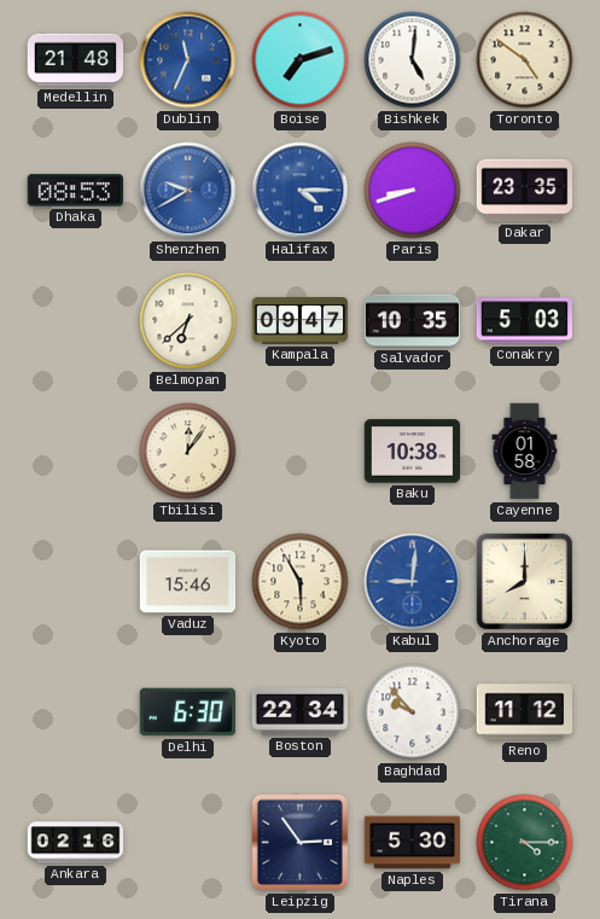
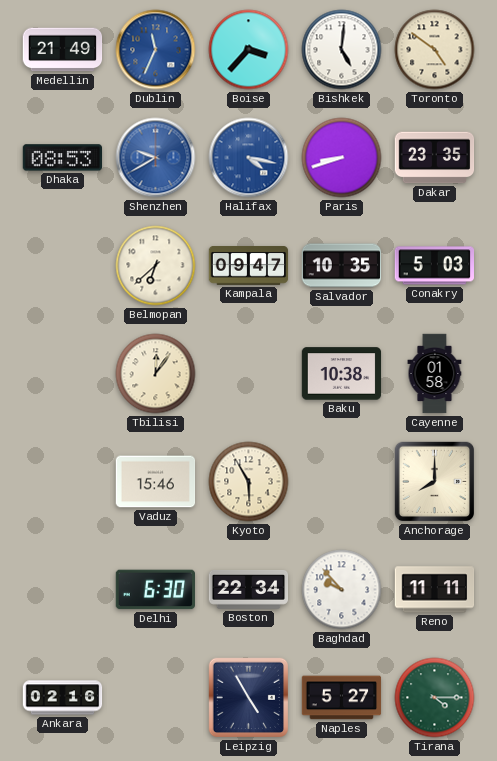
Medellin: 21:48 -> 21:49
Boise: 7:12 -> 3:37
Halifax: 4:15 -> 4:17
Kabul: 9:01 -> none
Reno: 11:12 -> 11:11
Leipzig: 2:54 -> 4:55
Naples: 5:30 -> 5:27
